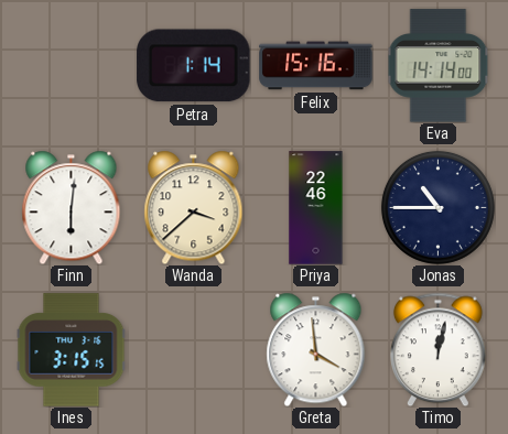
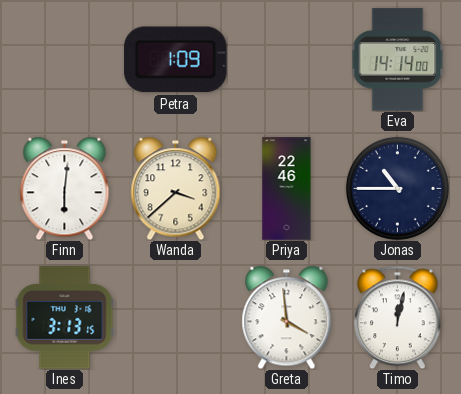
Petra: 1:14 -> 1:09
Felix: 15:16 -> none
Ines: 3:15 -> 3:13
